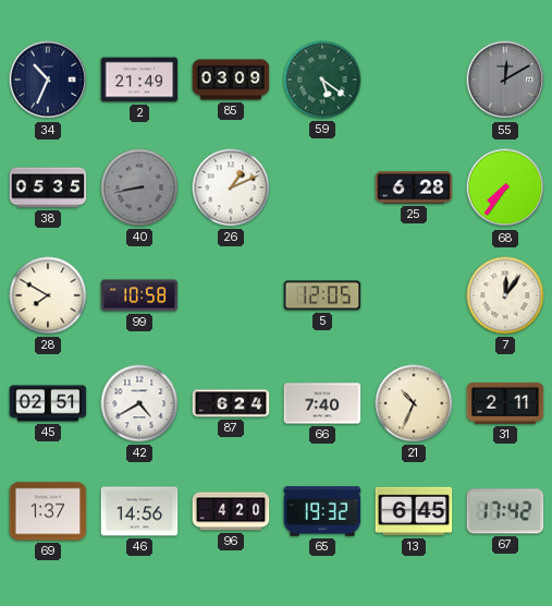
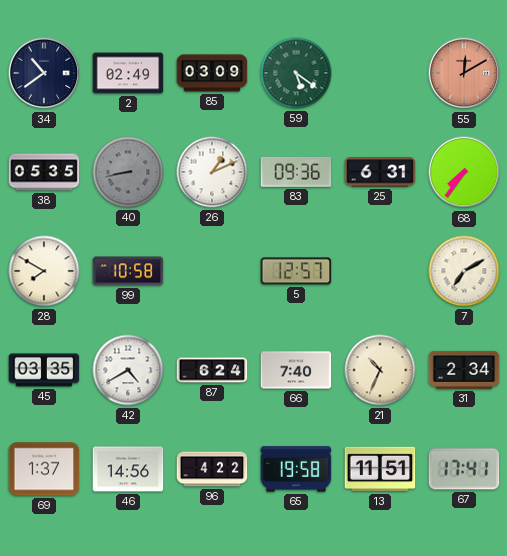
34: 10:34 -> 10:39
2: 21:49 -> 02:49
55 dial: grey -> salmon
83: none -> 09:36
25: 6:28 -> 6:31
5: 12:05 -> 12:57
7: 12:06 -> 7:10
45: 02:51 -> 03:35
31: 2:11 -> 2:34
96: 4:20 -> 4:22
65: 19:32 -> 19:58
13: 6:45 -> 11:51
67: 17:42 -> 17:41
